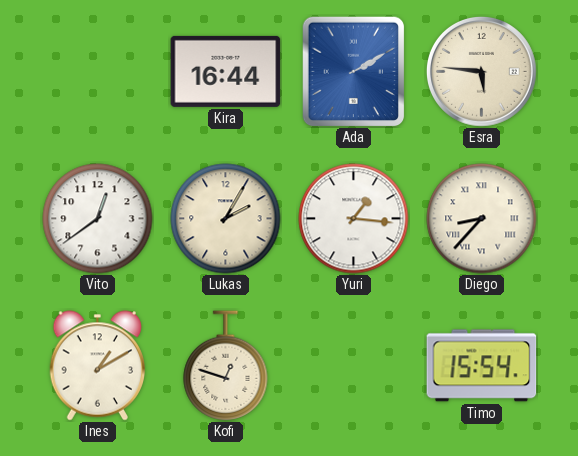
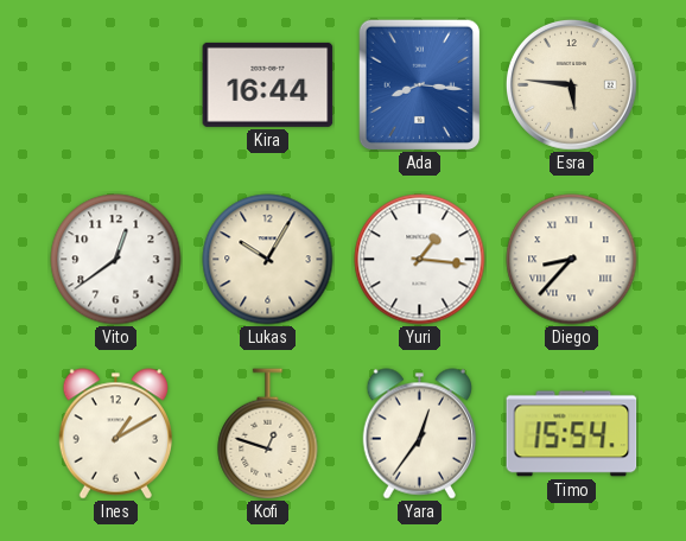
Ada: 2:10 -> 8:16
Lukas: 2:05 -> 10:05
Yara: none -> 12:36
